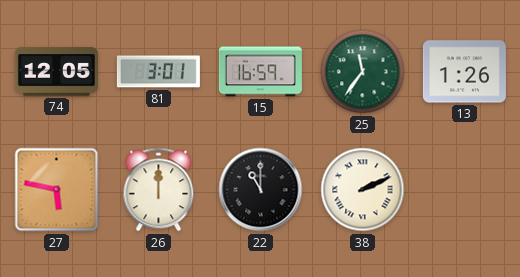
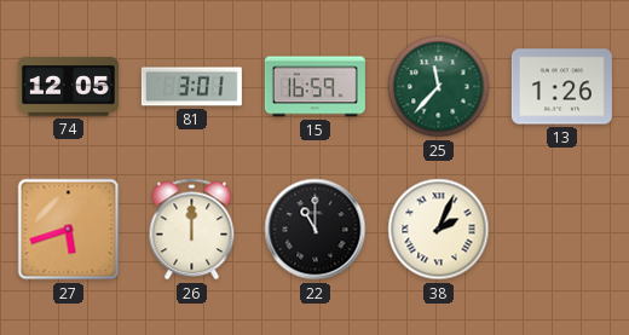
25: 11:36 -> 11:37
27: 5:47 -> 5:42
38: 2:11 -> 2:04
